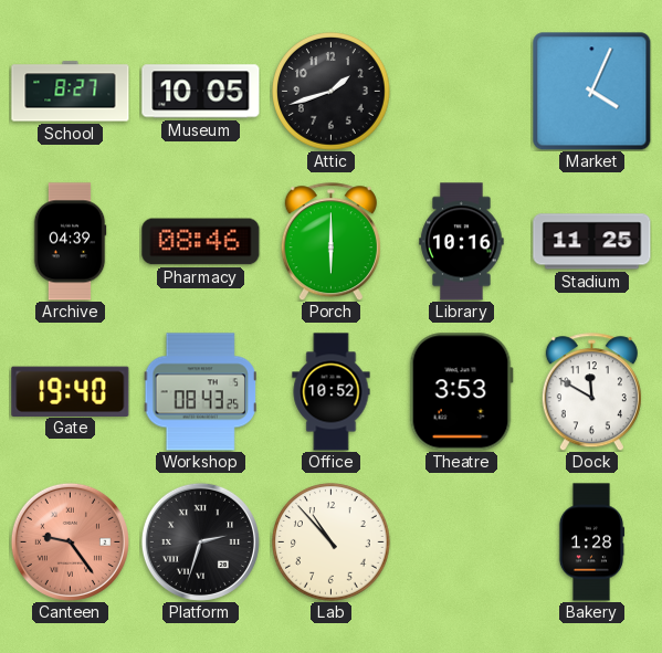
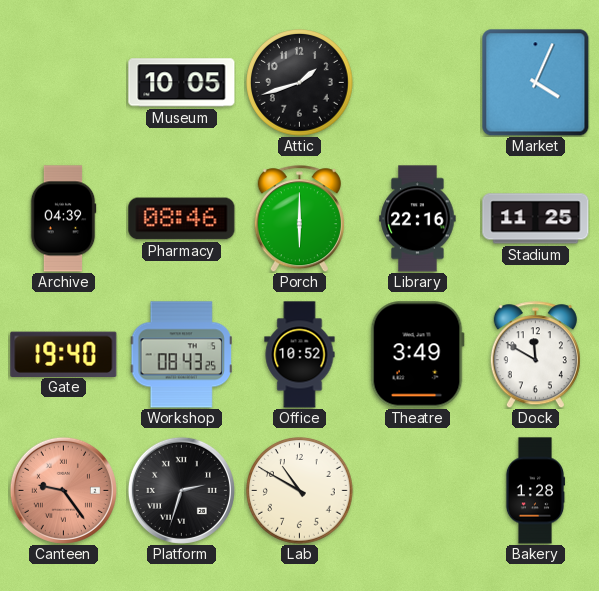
School: 8:27 -> none
Library: 10:16 -> 22:16
Theatre: 3:53 -> 3:49
Lab: 10:53 -> 10:50
